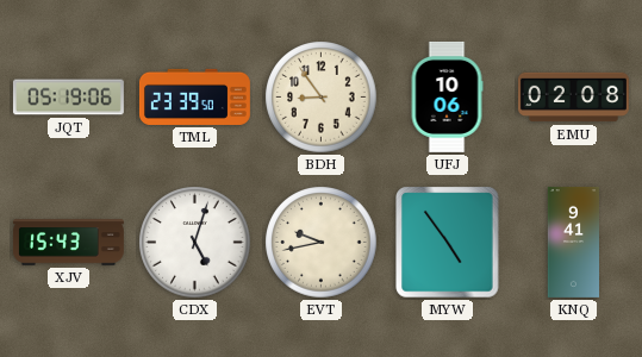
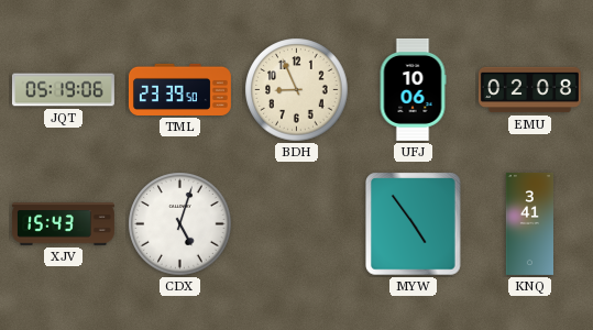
BDH: 8:54 -> 8:56
EVT: 9:43 -> none
KNQ: 9:41 -> 3:41
